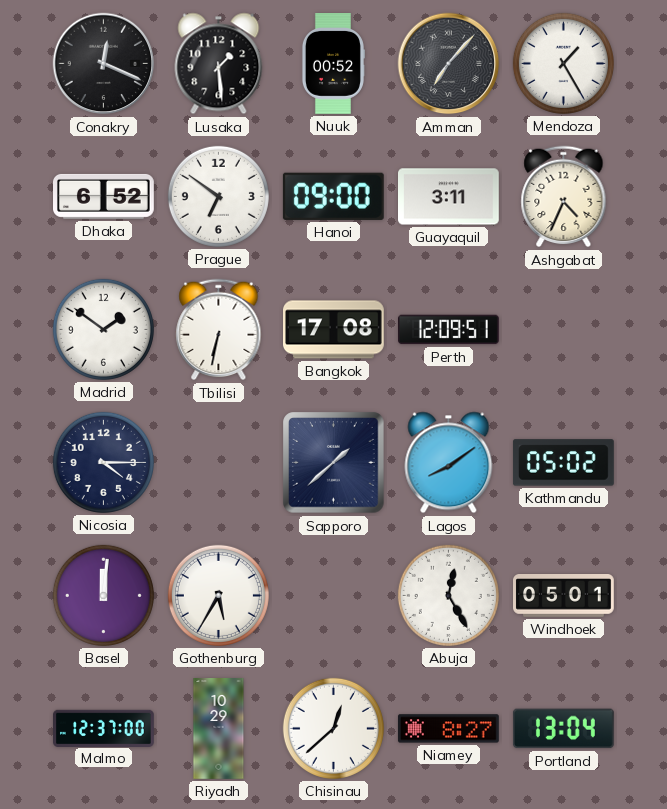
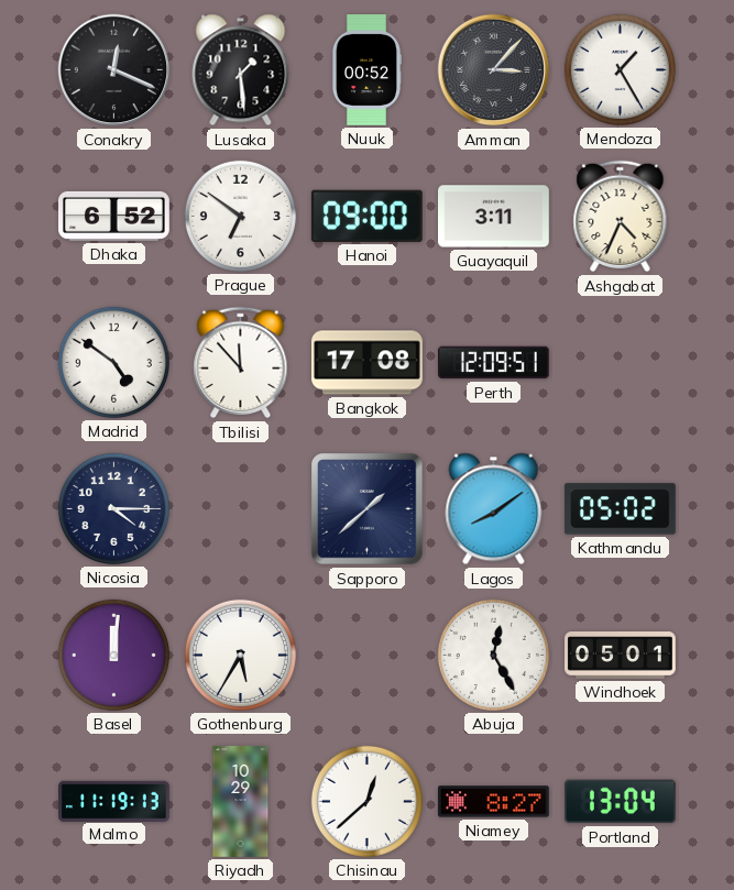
Amman: 7:07 -> 3:07
Madrid: 1:51 -> 4:51
Tbilisi: 6:32 -> 11:53
Malmo: 12:37 -> 11:19
